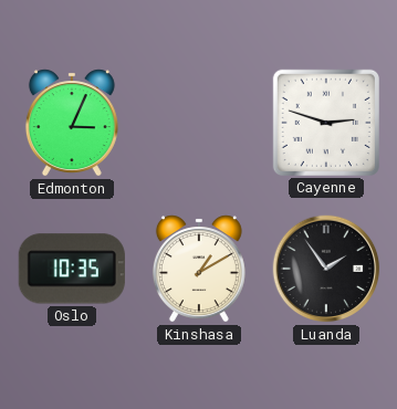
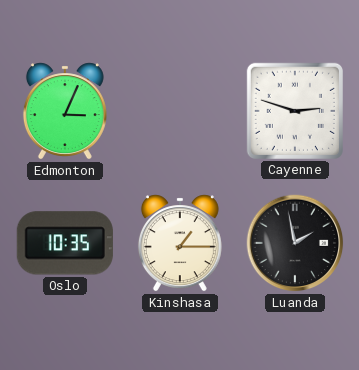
Kinshasa: 1:10 -> 1:15
Luanda: 1:54 -> 1:58
